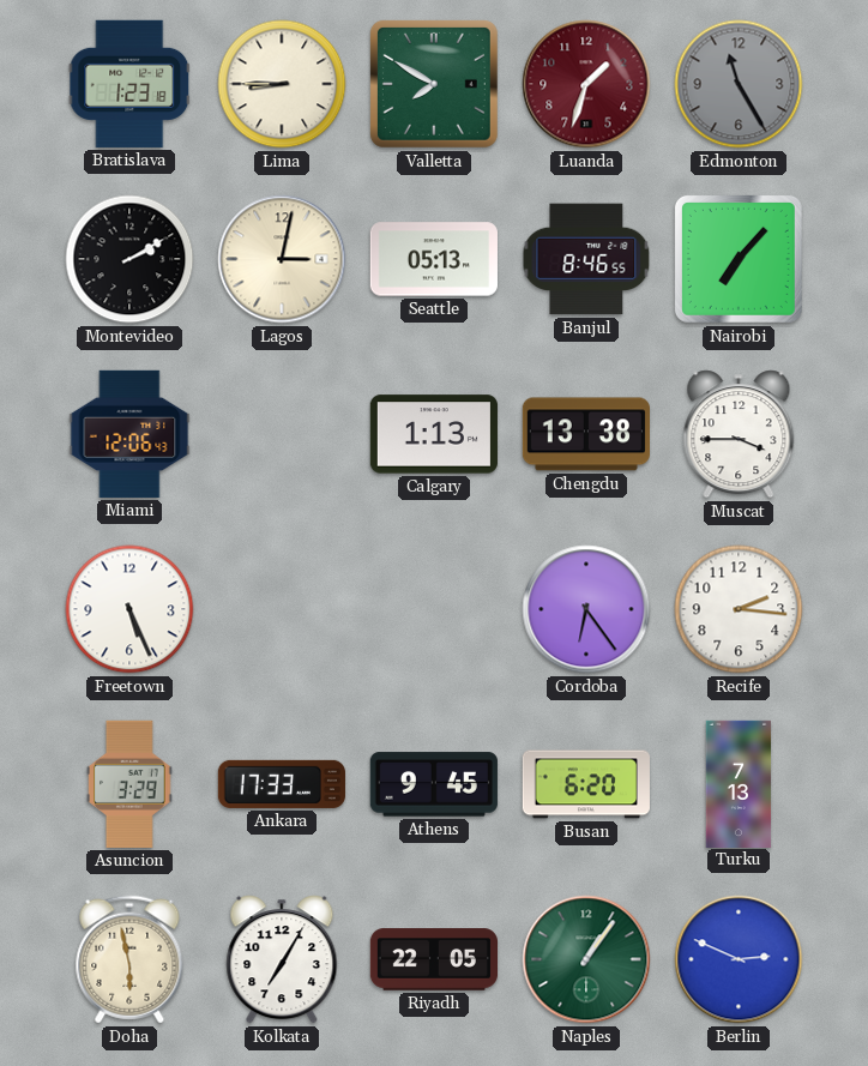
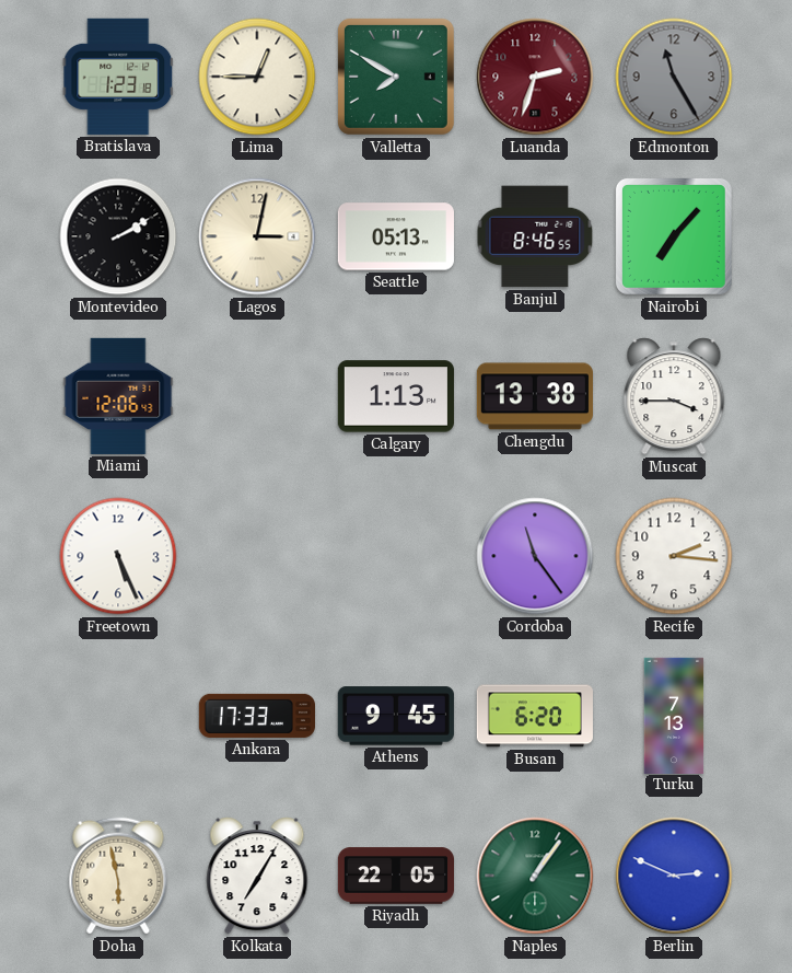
Lima: 8:45 -> 12:45
Luanda: 1:33 -> 2:33
Cordoba: 6:24 -> 11:24
Asuncion: 3:29 -> none
